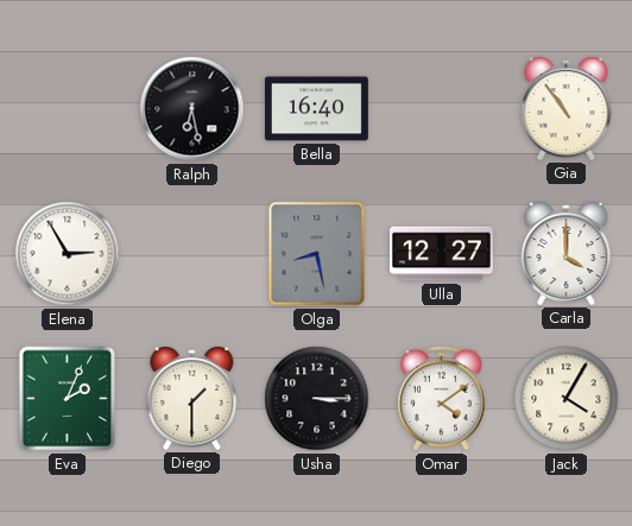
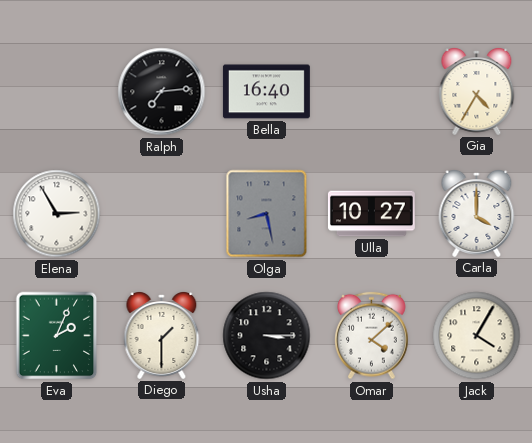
Ralph: 6:28 -> 7:14
Gia: 10:54 -> 4:35
Ulla: 12:27 -> 10:27
Omar: 4:09 -> 4:08
